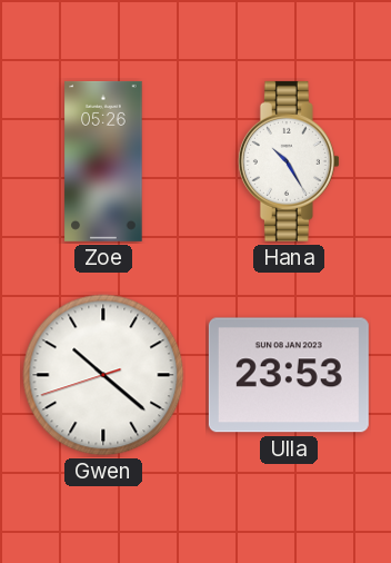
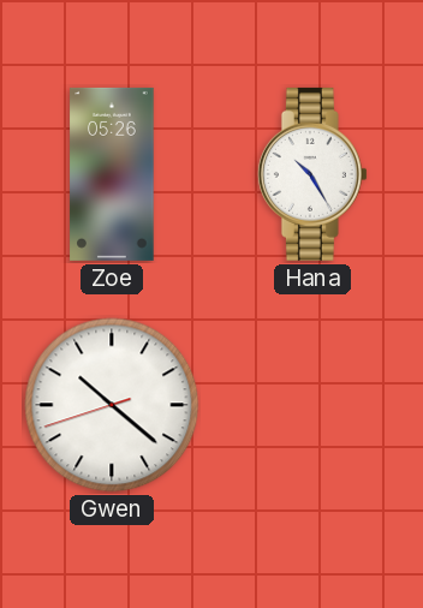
Ulla: 23:53 -> none
